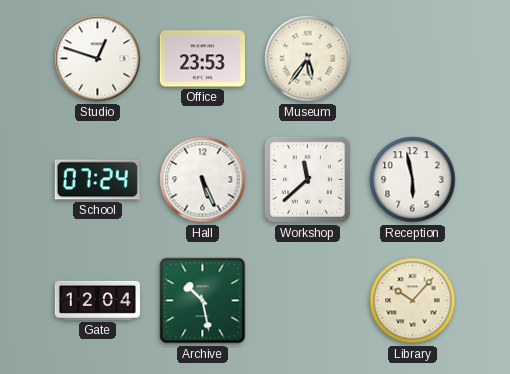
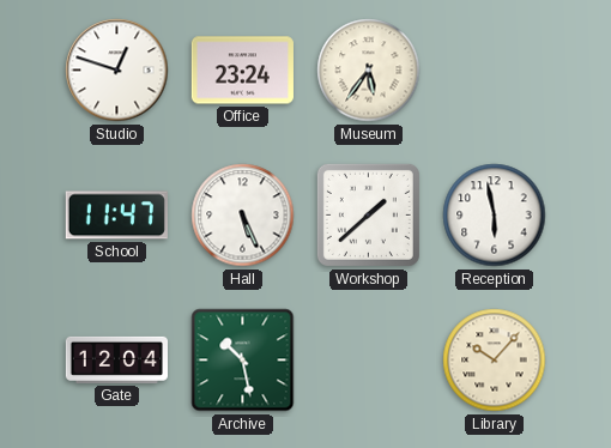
Office: 23:53 -> 23:24
School: 07:24 -> 11:47
Workshop: 11:38 -> 1:38
